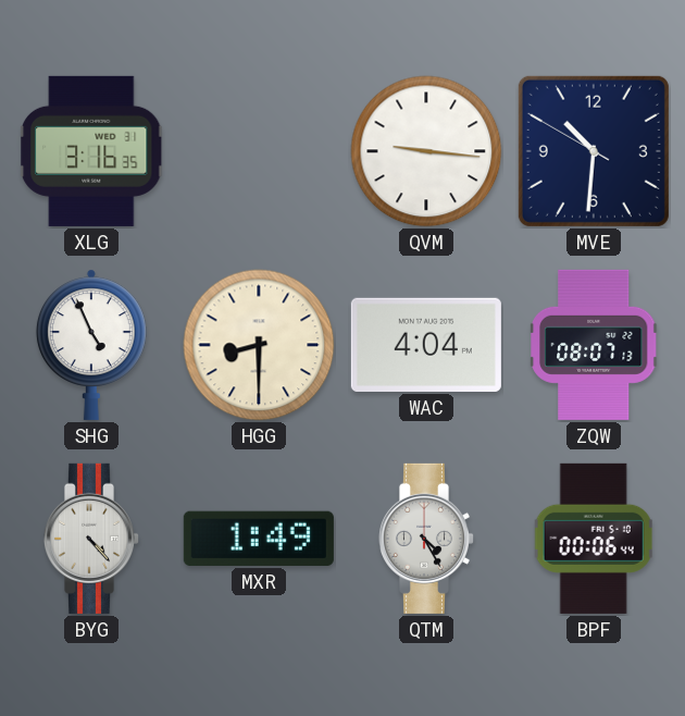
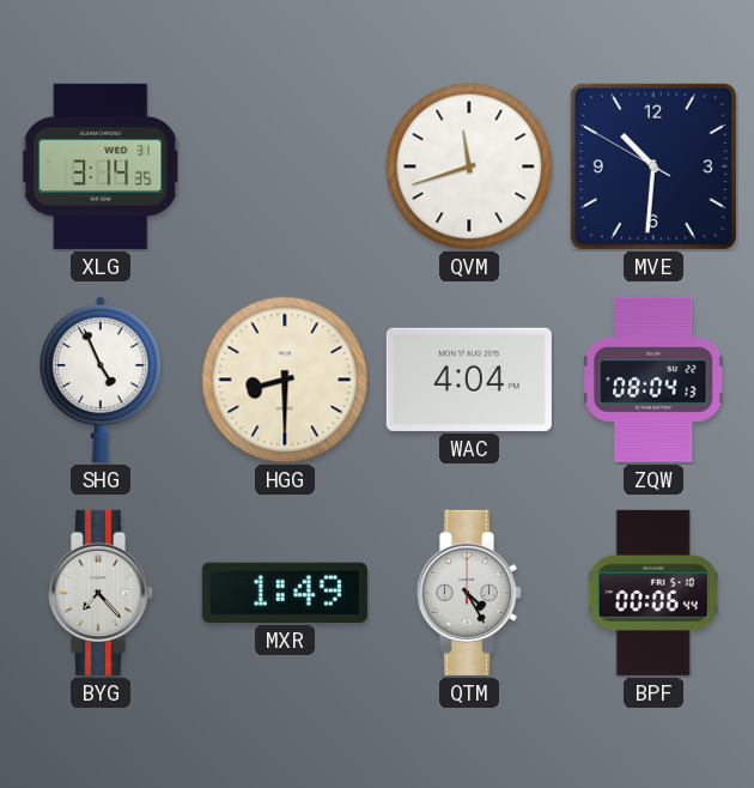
XLG: 3:16 -> 3:14
QVM: 9:16 -> 11:42
ZQW: 08:07 -> 08:04
BYG: 4:23 -> 7:23
